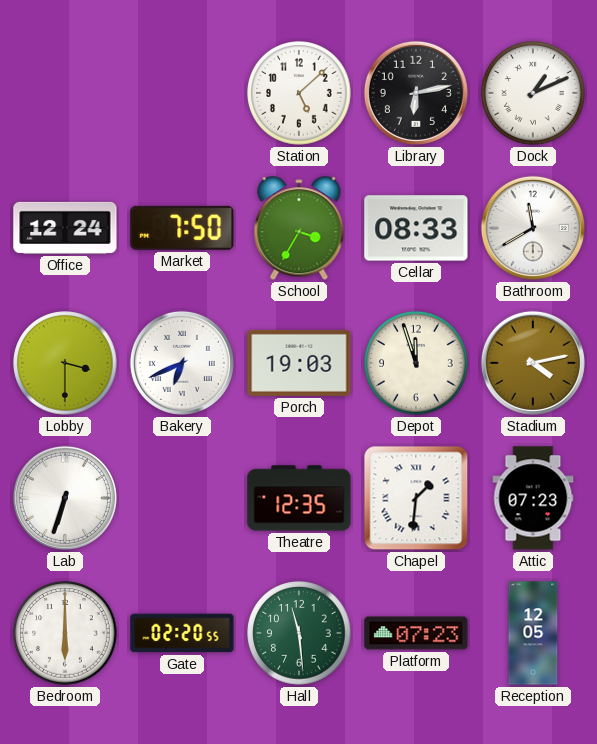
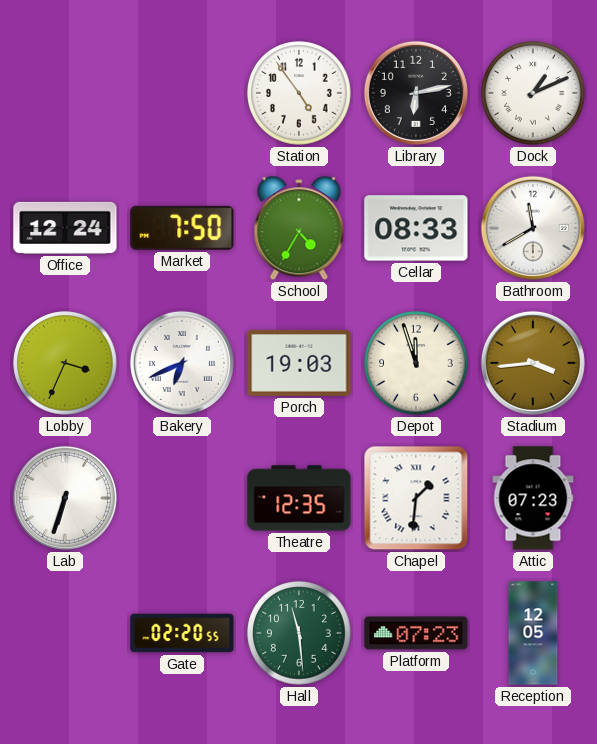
Station: 5:08 -> 4:54
School: 3:35 -> 4:35
Lobby: 3:30 -> 3:34
Stadium: 4:13 -> 3:44
Bedroom: 6:00 -> none
